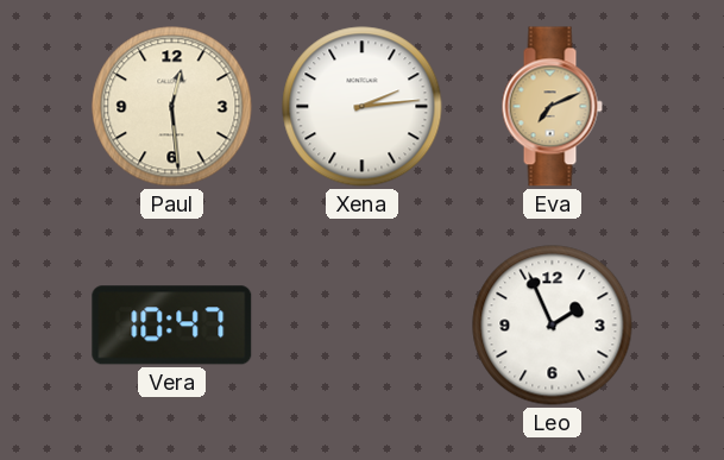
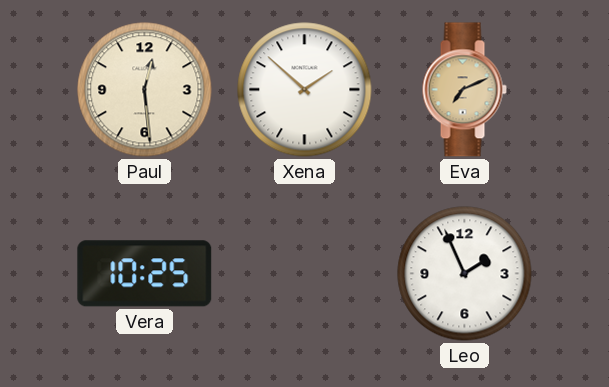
Xena: 2:14 -> 1:52
Vera: 10:47 -> 10:25
